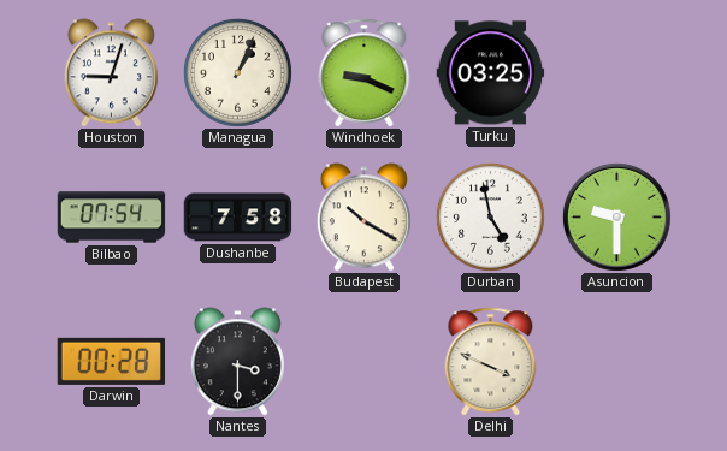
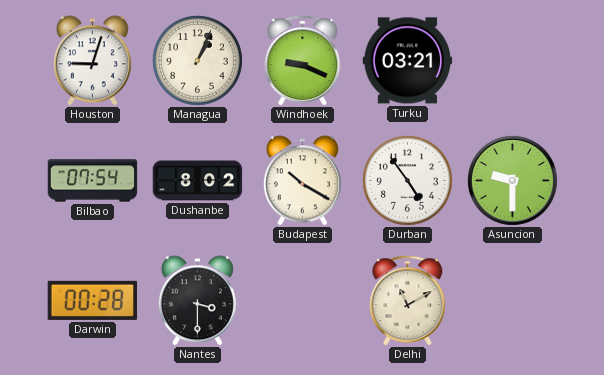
Turku: 03:25 -> 03:21
Dushanbe: 7:58 -> 8:02
Durban: 4:58 -> 4:54
Delhi: 3:49 -> 11:10
